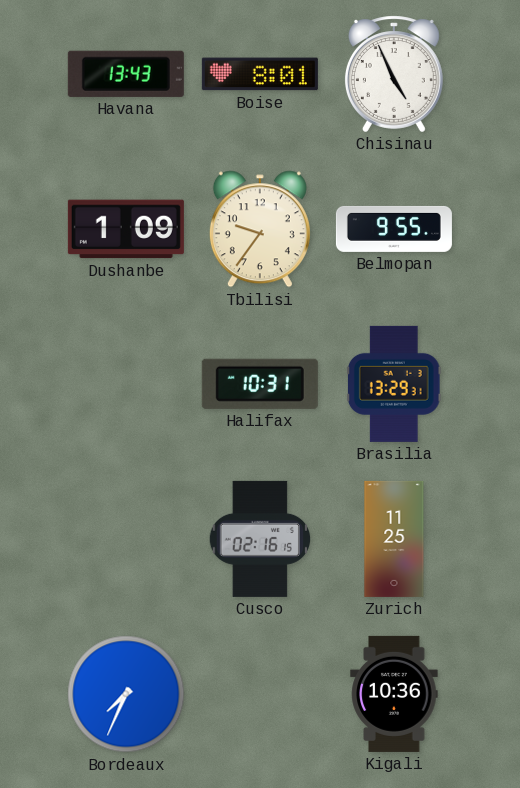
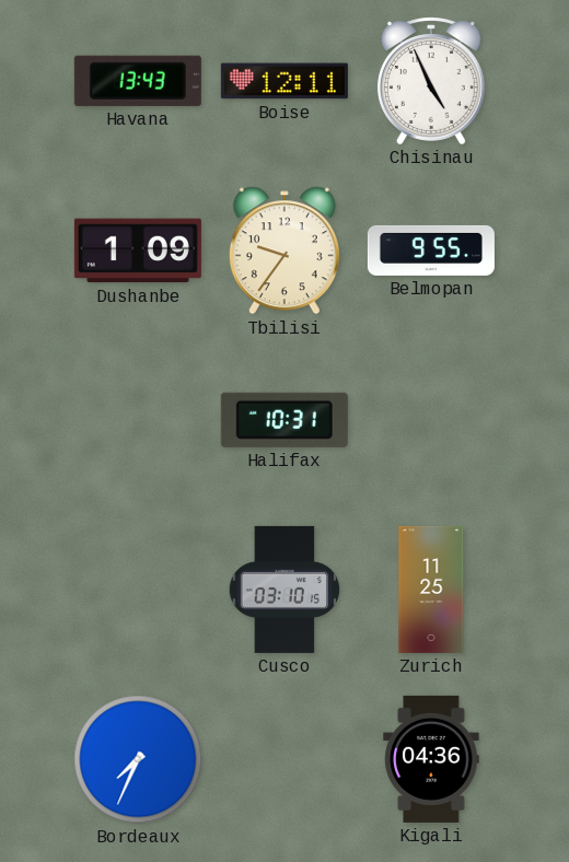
Boise: 8:01 -> 12:11
Brasilia: 13:29 -> none
Cusco: 02:16 -> 03:10
Kigali: 10:36 -> 04:36
